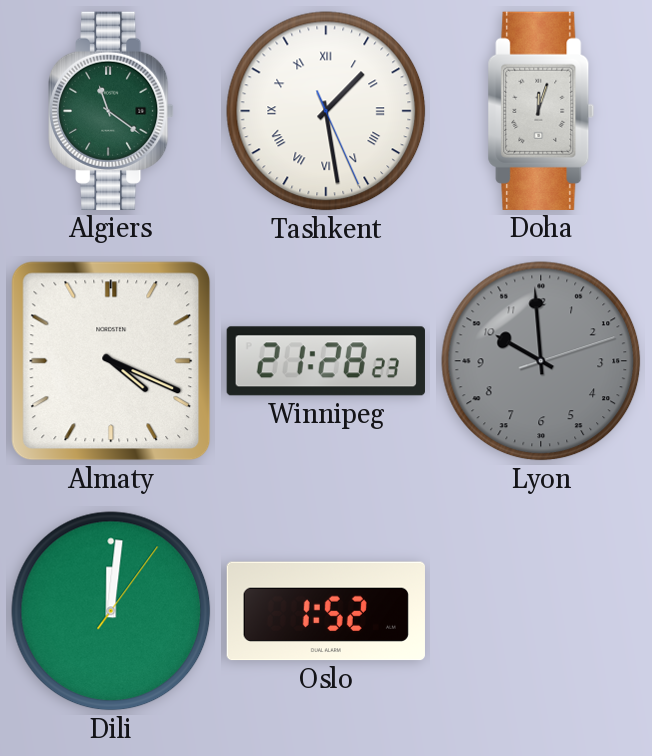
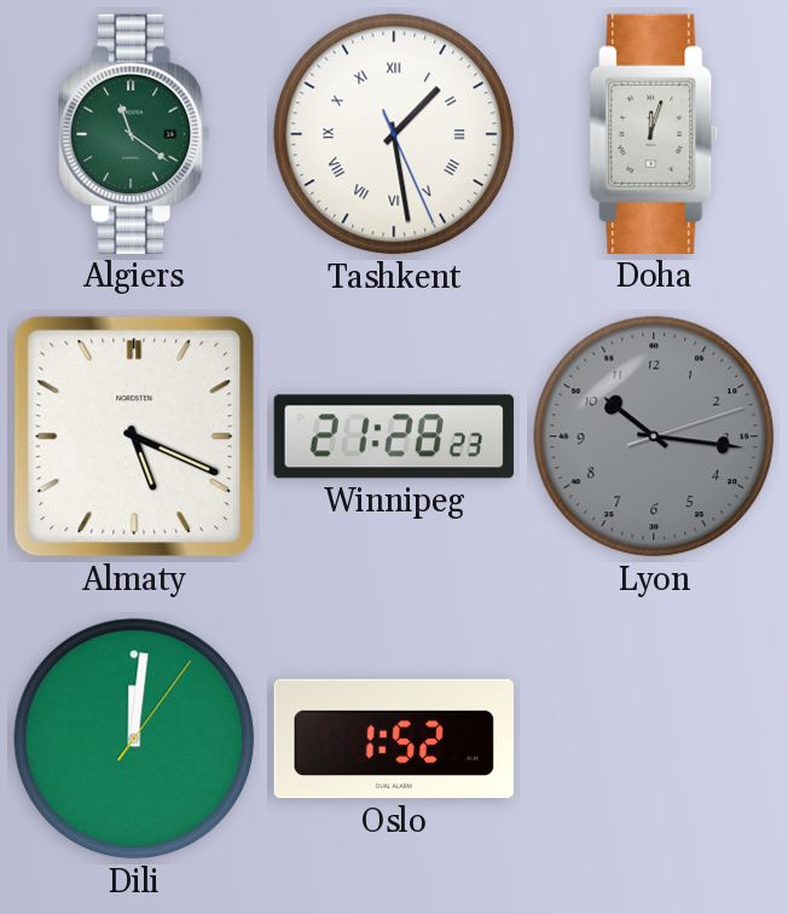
Almaty: 4:19 -> 5:19
Lyon: 9:59 -> 10:16
